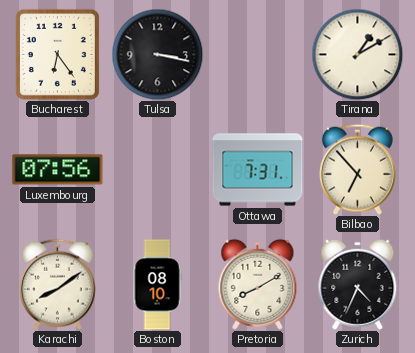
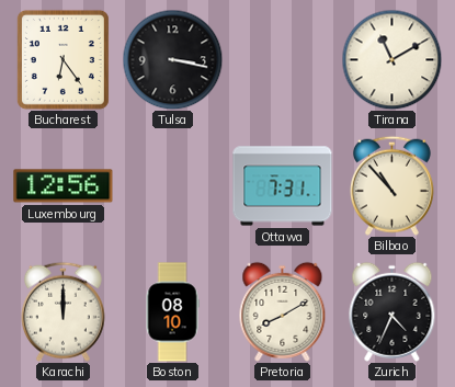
Tirana: 1:10 -> 11:10
Luxembourg: 07:56 -> 12:56
Bilbao: 6:53 -> 10:53
Karachi: 8:09 -> 12:00
